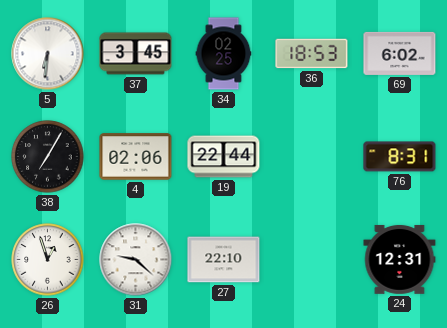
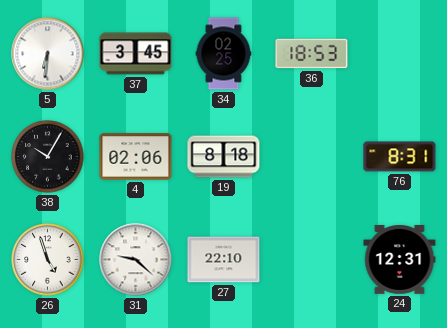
69: 6:02 -> none
38: 7:05 -> 10:05
19: 22:44 -> 8:18
26: 12:57 -> 4:57
